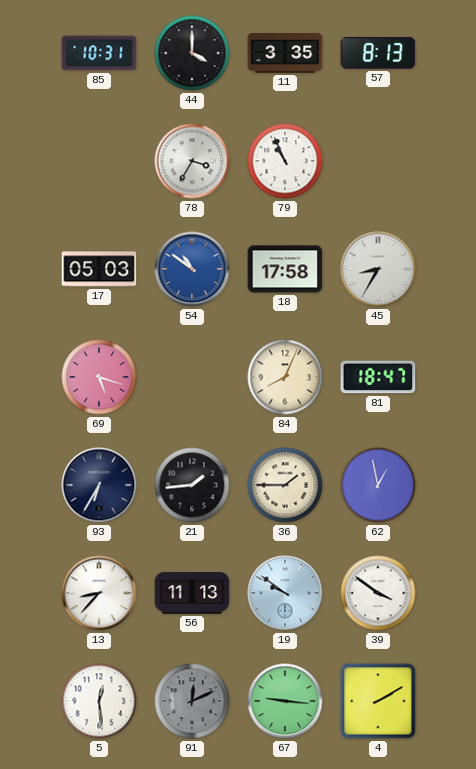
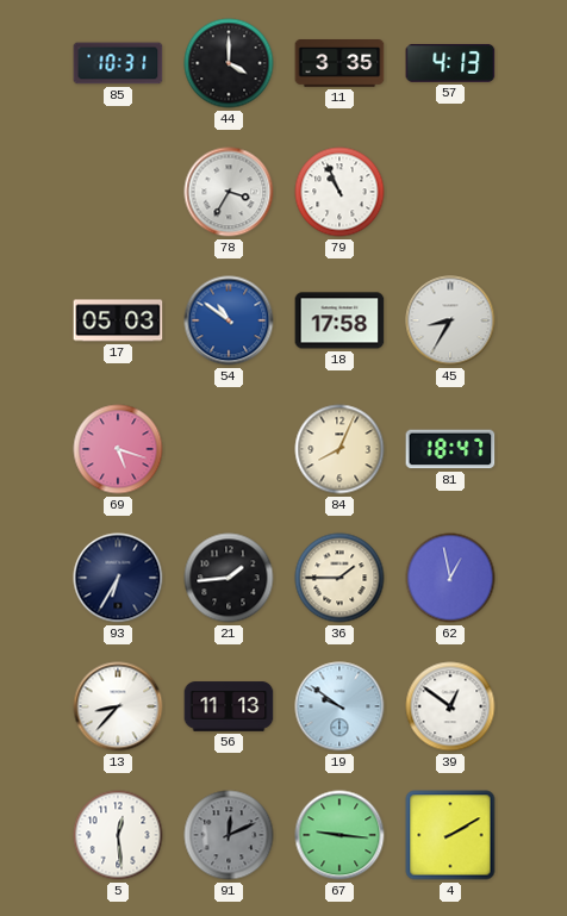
57: 8:13 -> 4:13
39: 3:51 -> 12:51
